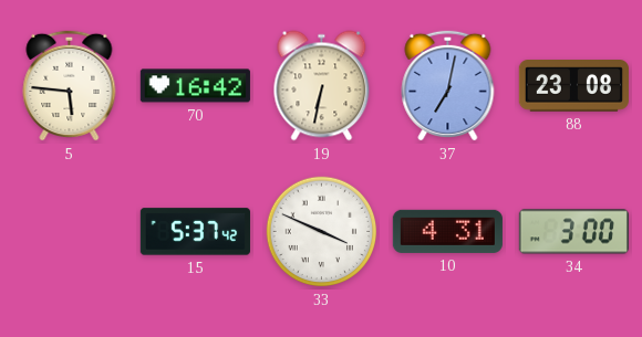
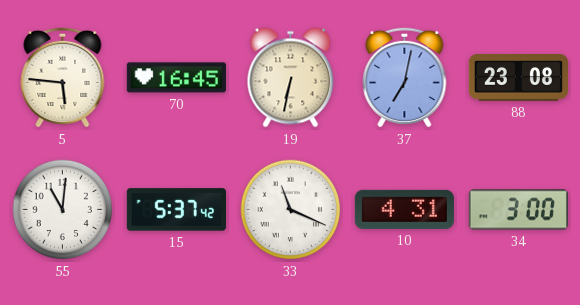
70: 16:42 -> 16:45
55: none -> 11:01
33: 3:49 -> 11:19
